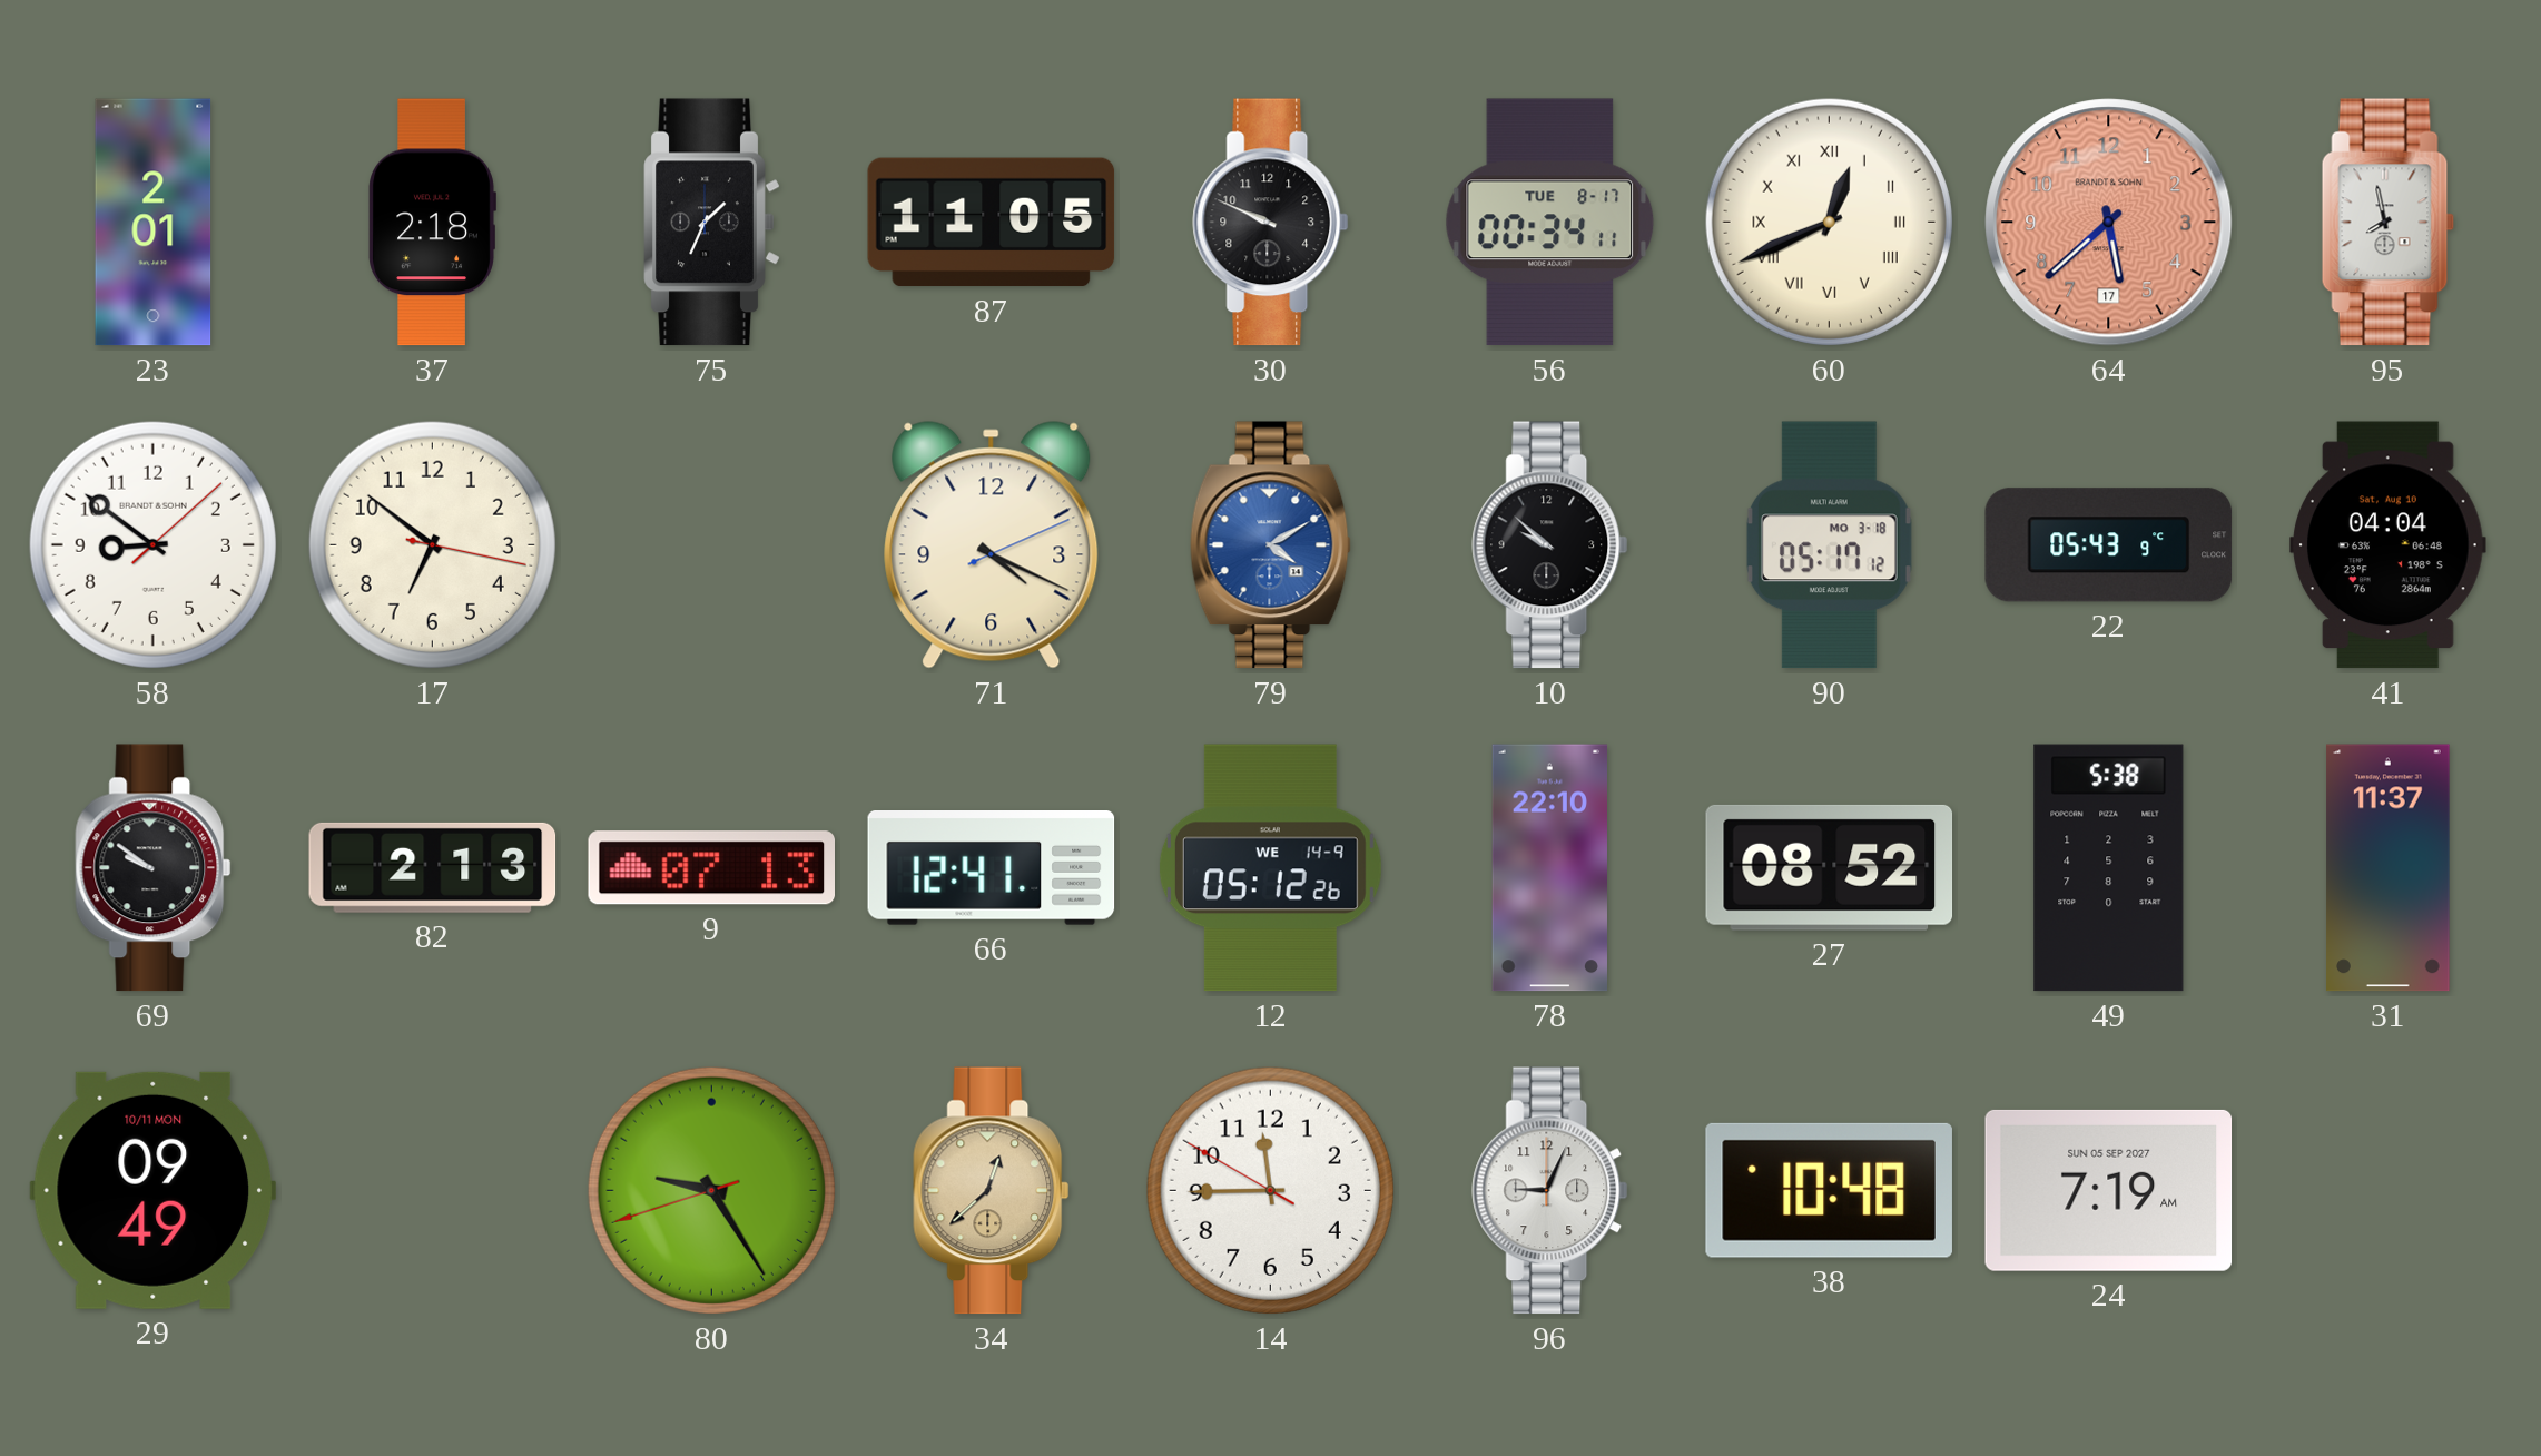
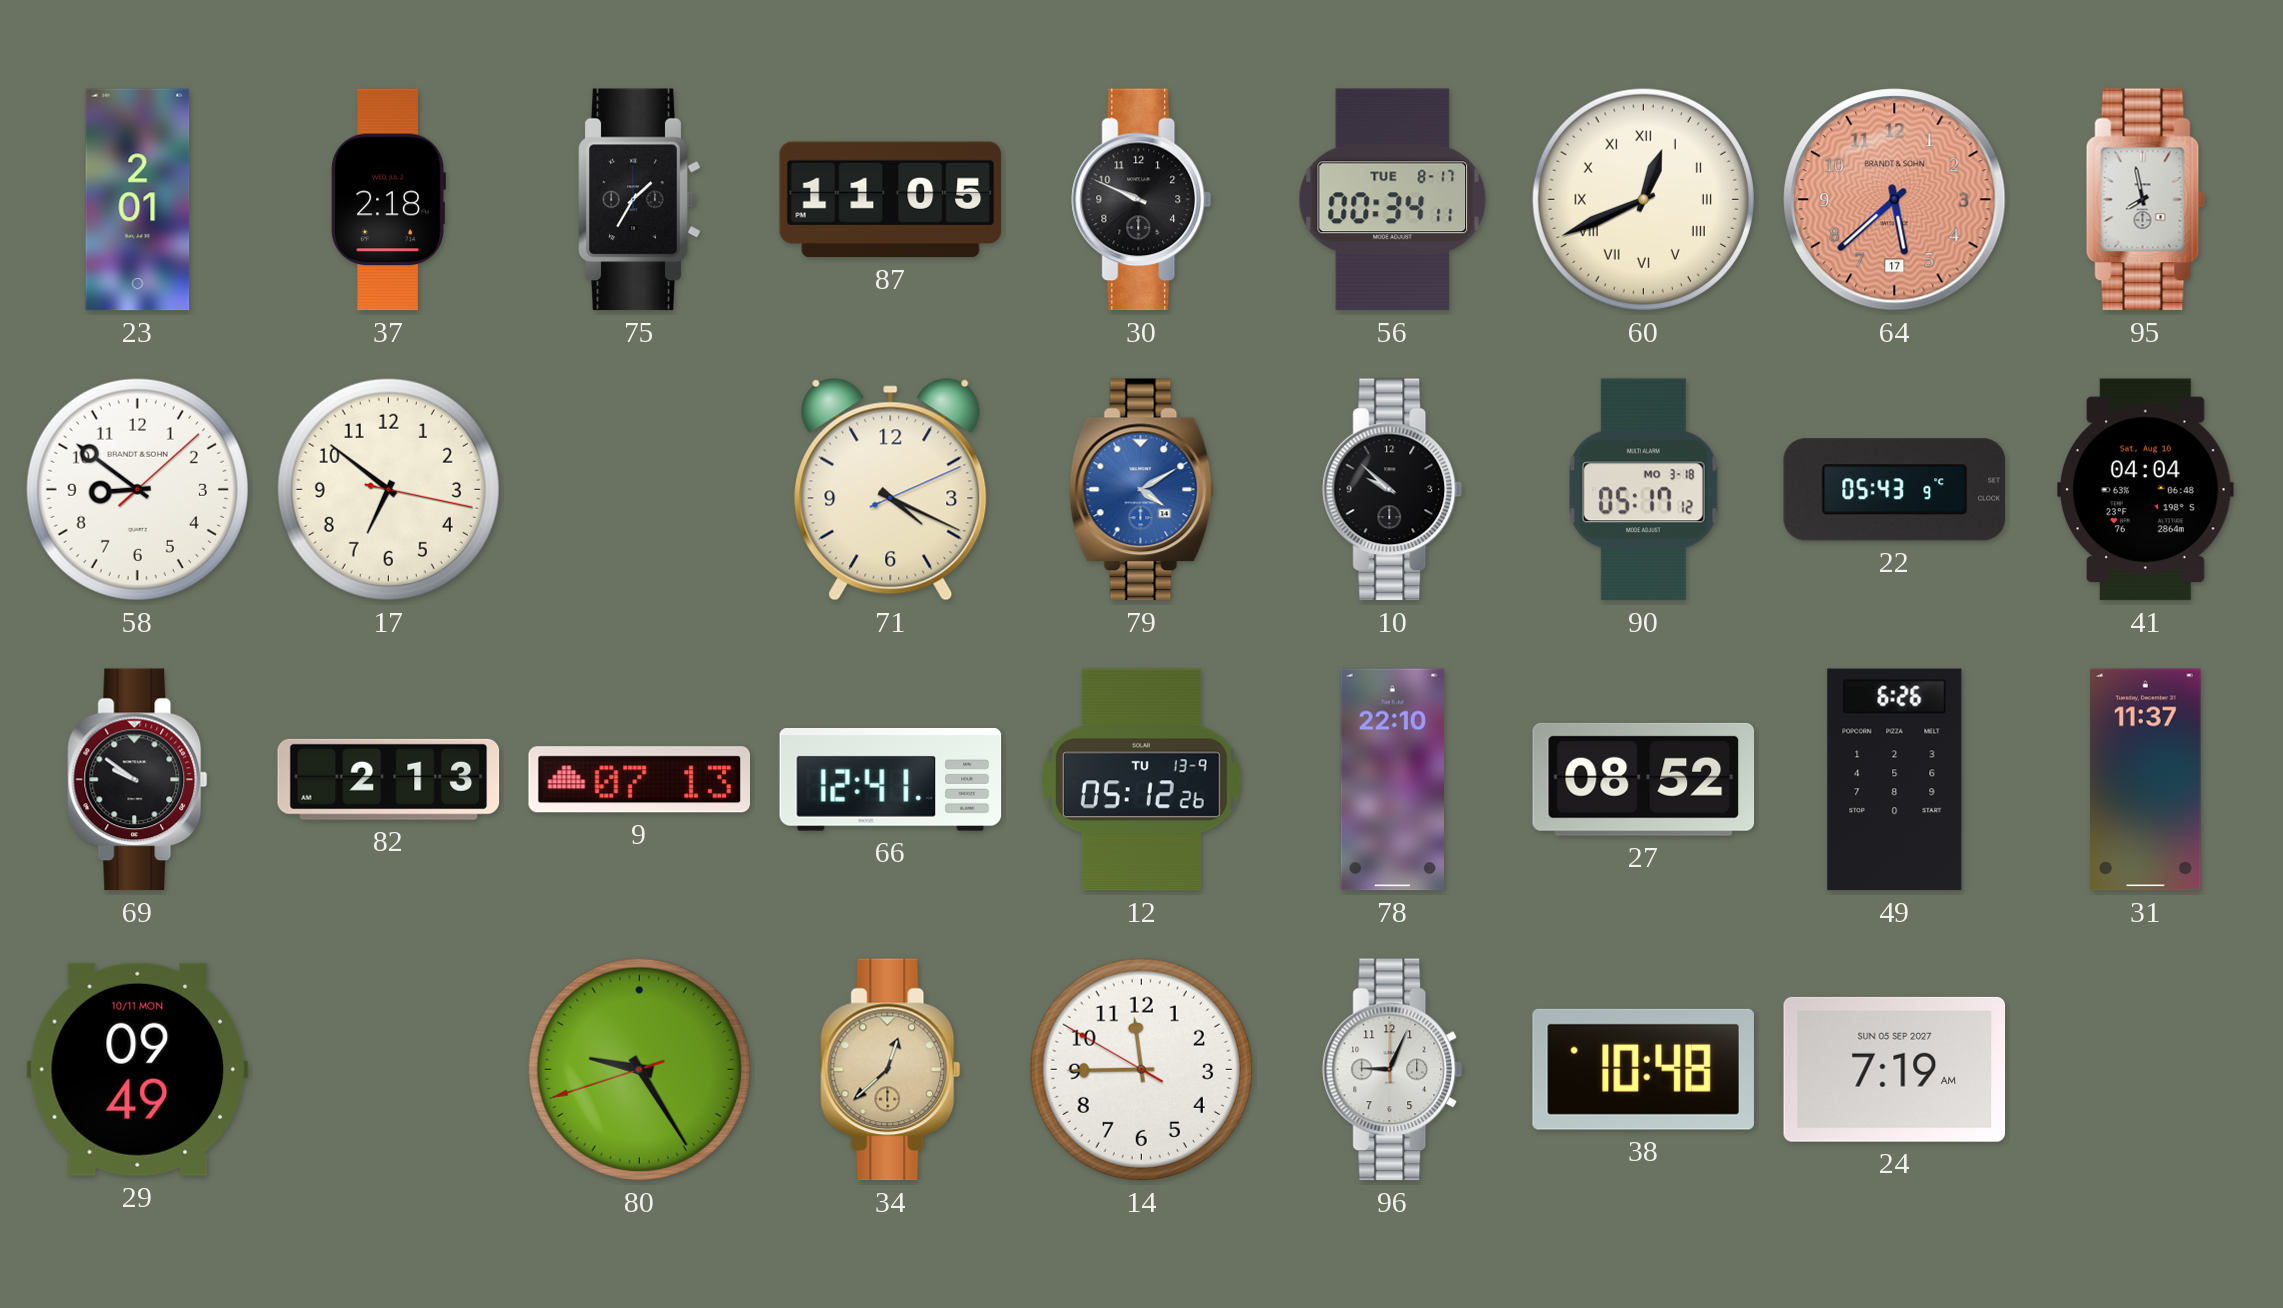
75: 1:34 -> 1:35
12 date: WE 14-9 -> TU 13-9
49: 5:38 -> 6:26
